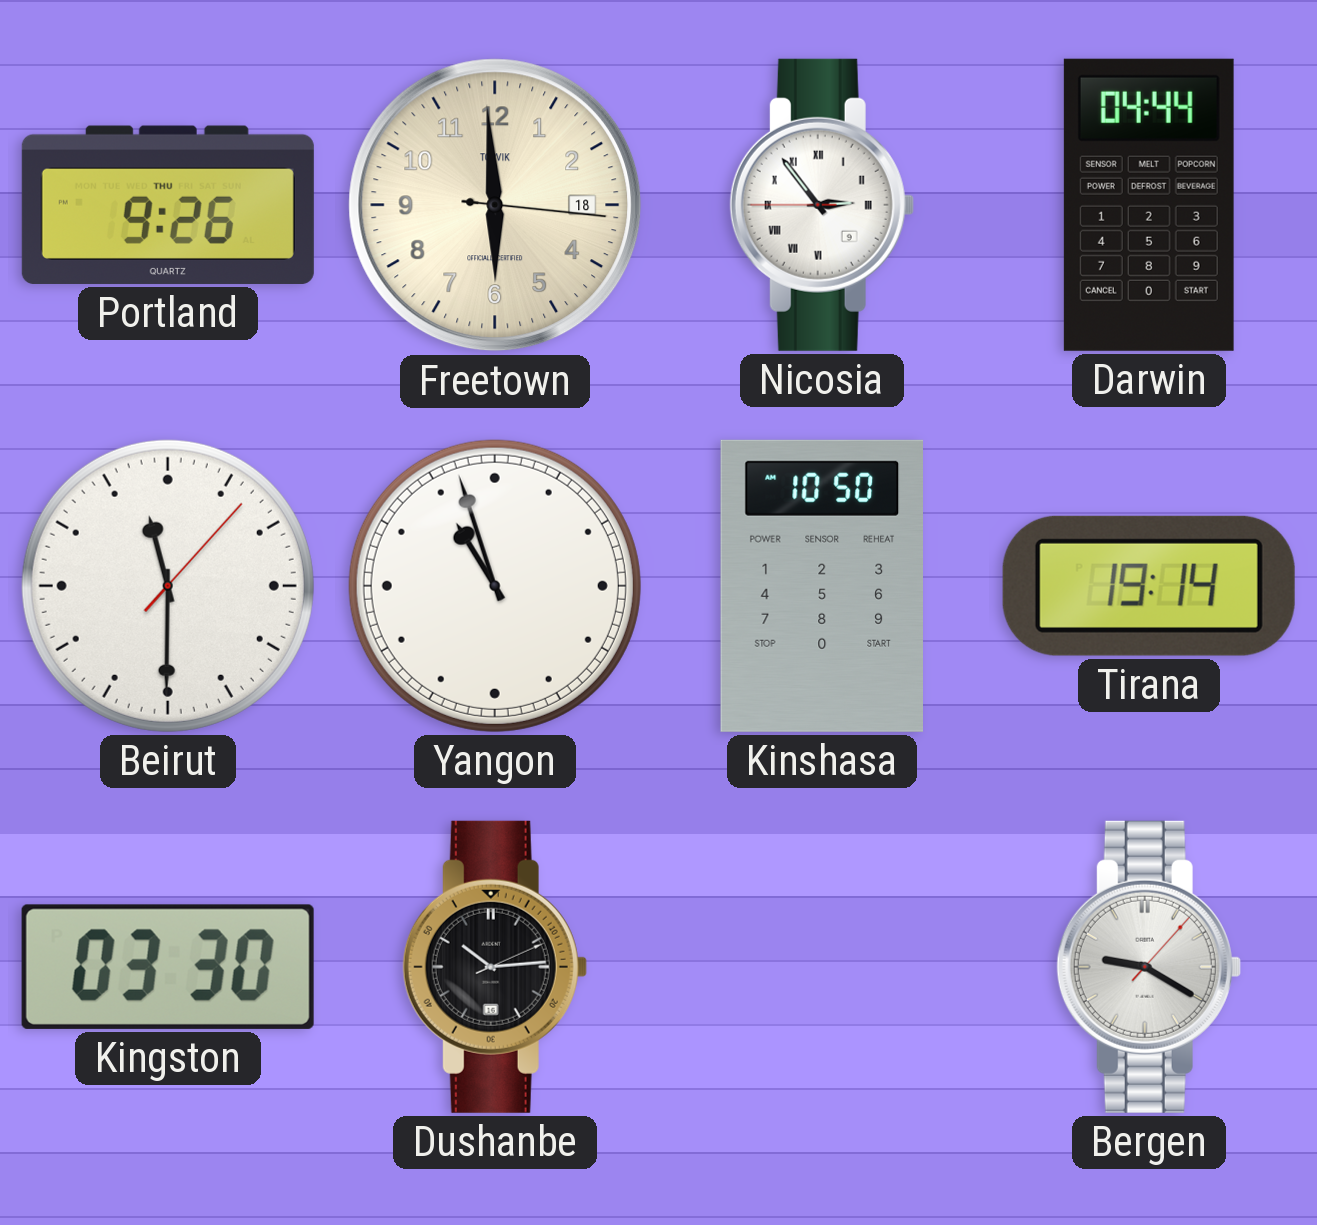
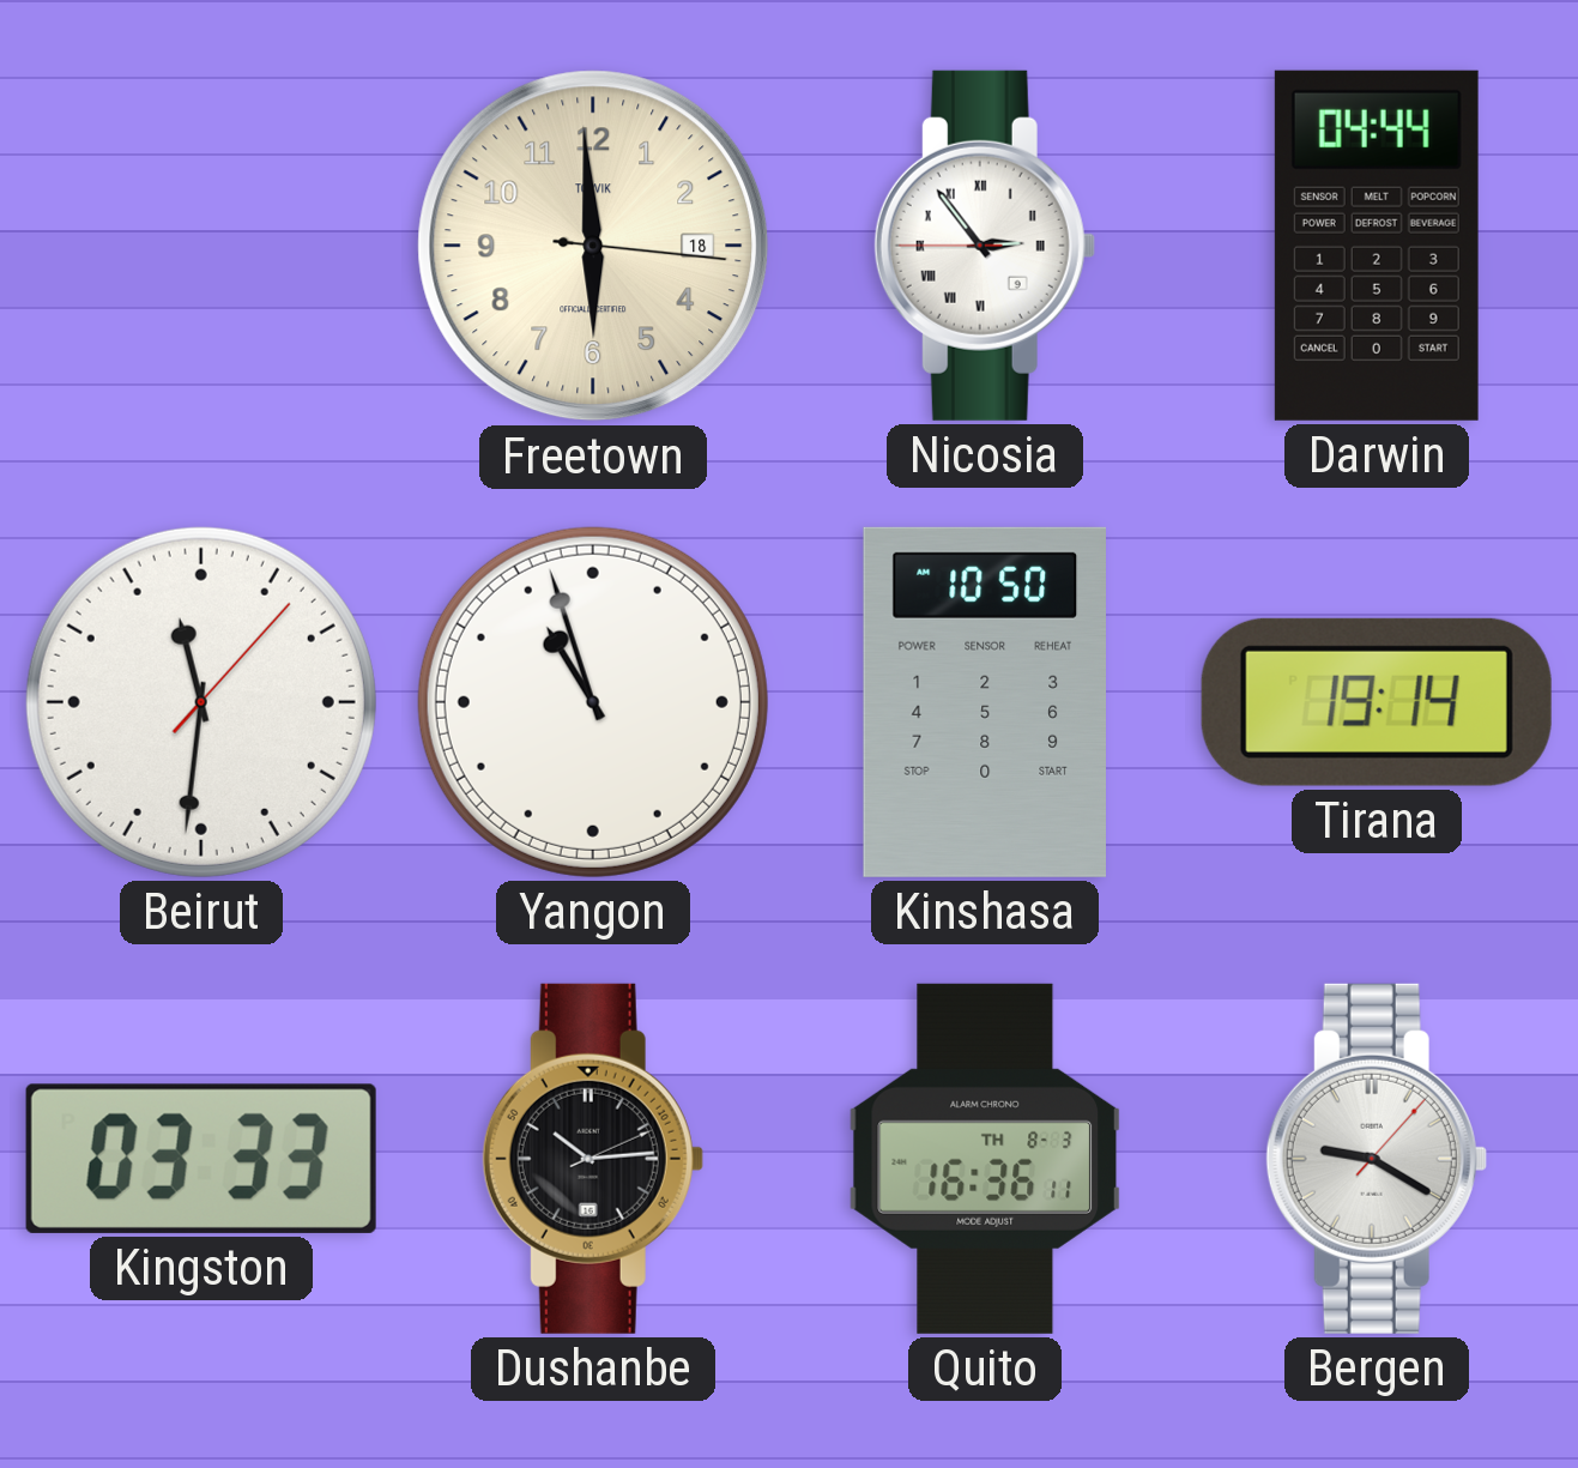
Portland: 9:26 -> none
Beirut: 11:30 -> 11:31
Kingston: 03:30 -> 03:33
Quito: none -> 16:36
